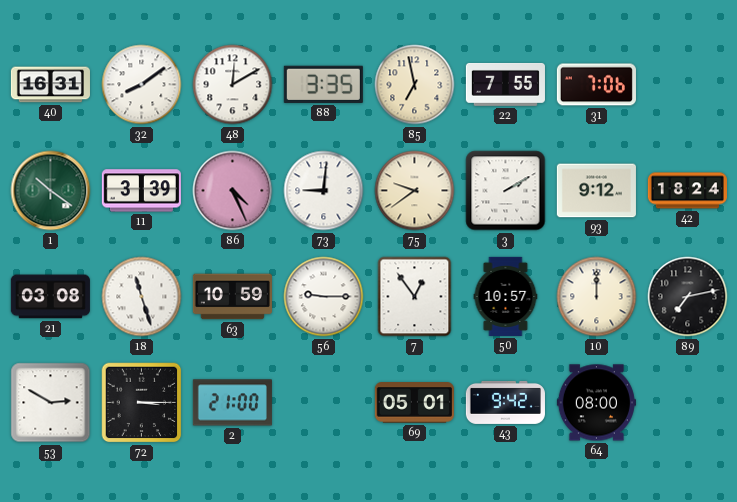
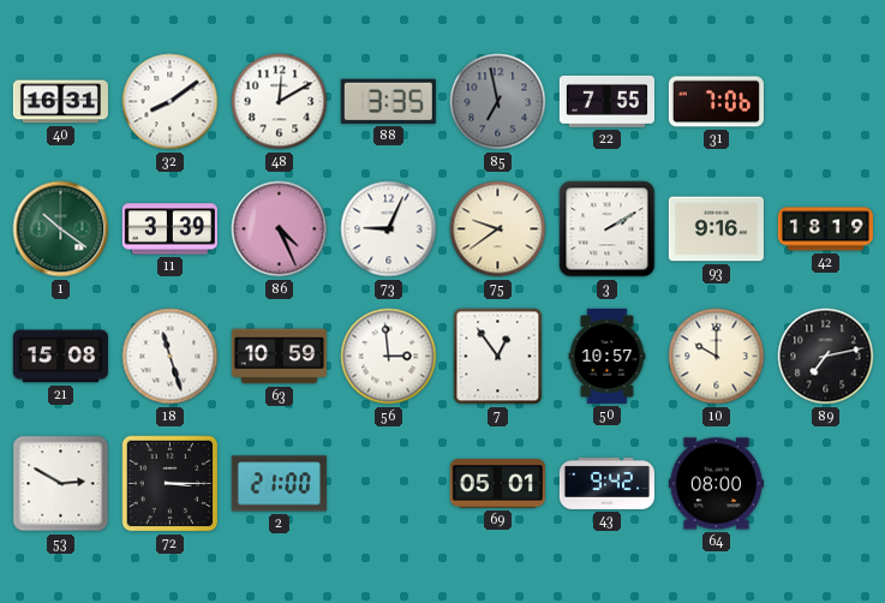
85 dial: cream -> grey
73: 9:01 -> 9:04
93: 9:12 -> 9:16
42: 18:24 -> 18:19
21: 03:08 -> 15:08
56: 9:15 -> 2:59
10: 12:00 -> 10:00
